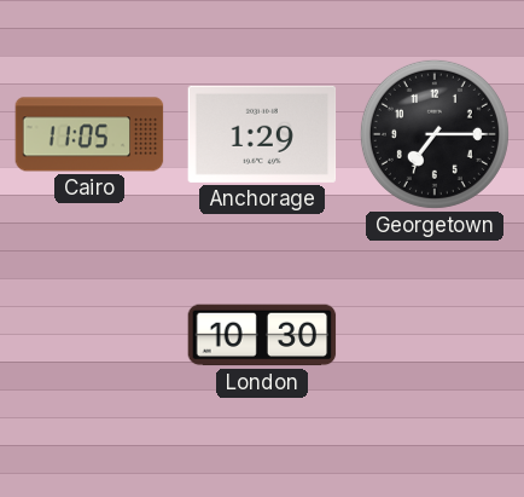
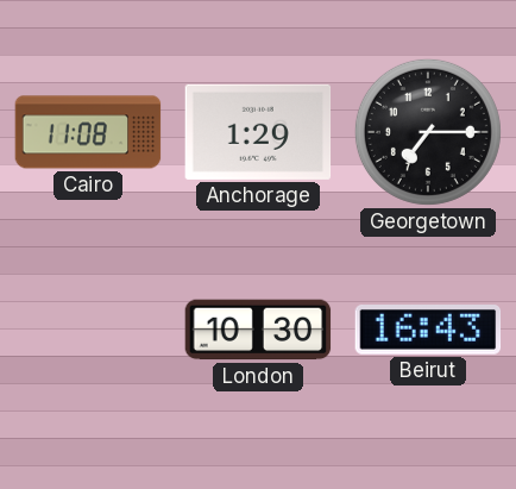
Cairo: 11:05 -> 11:08
Beirut: none -> 16:43
